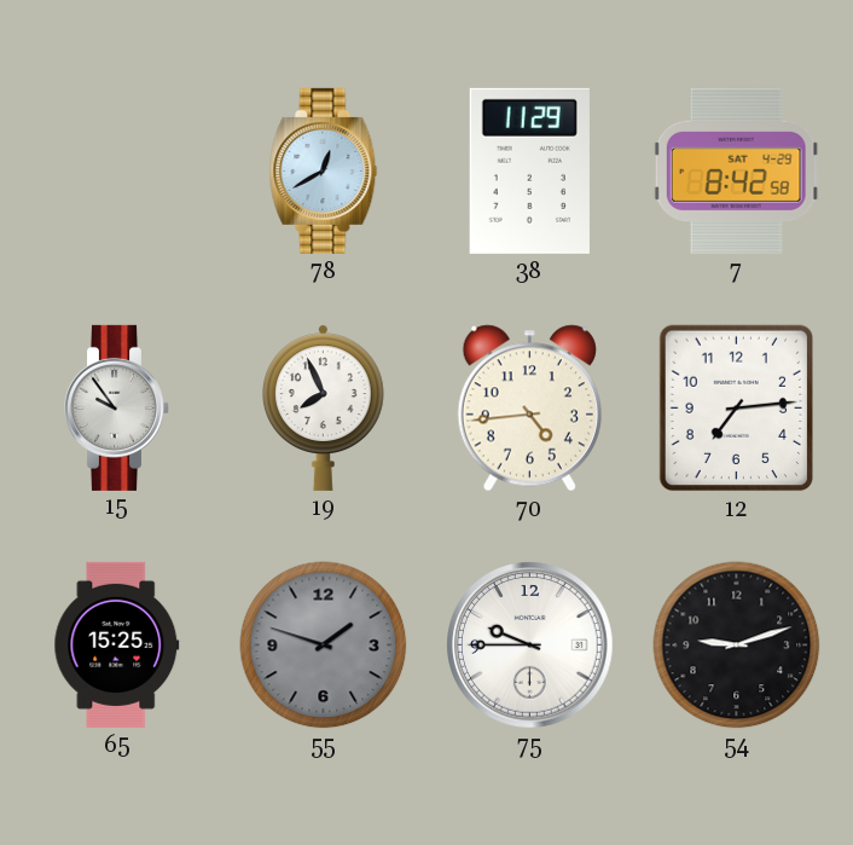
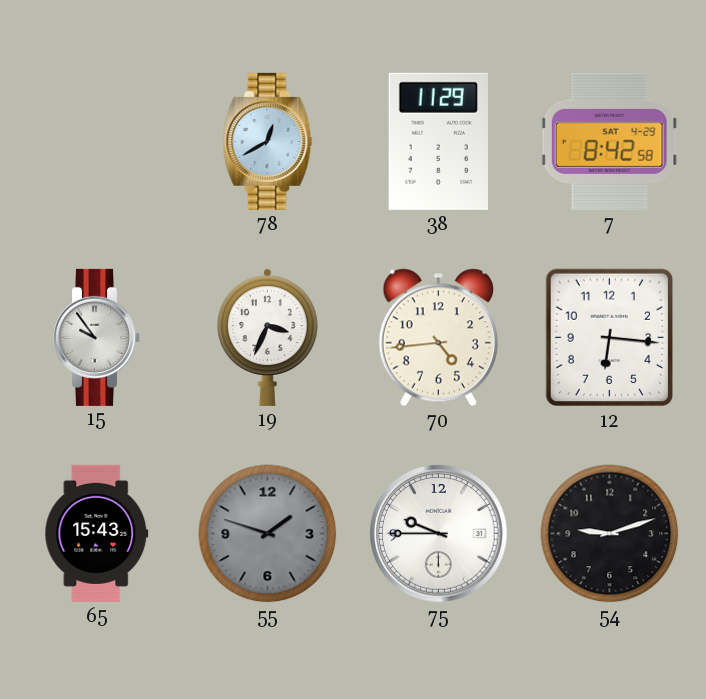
19: 7:56 -> 3:34
12: 7:14 -> 6:16
65: 15:25 -> 15:43
